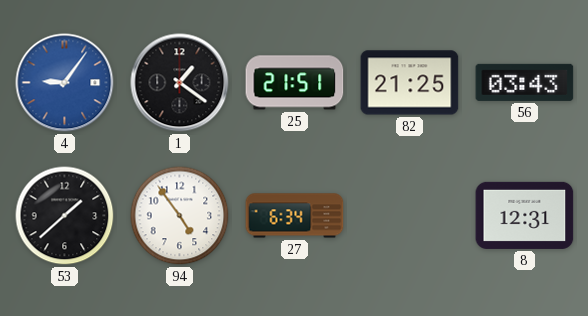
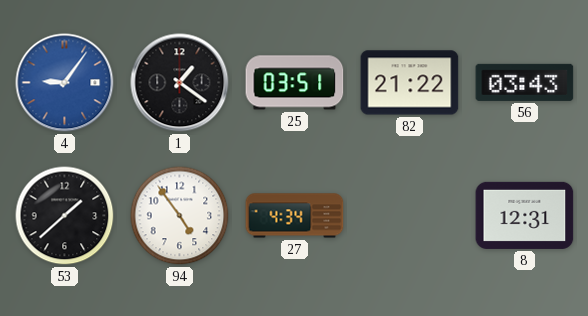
25: 21:51 -> 03:51
82: 21:25 -> 21:22
27: 6:34 -> 4:34
